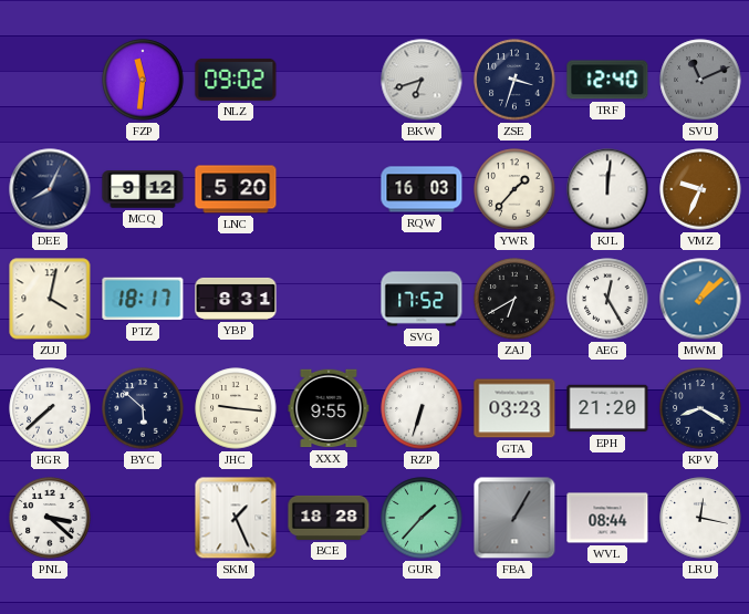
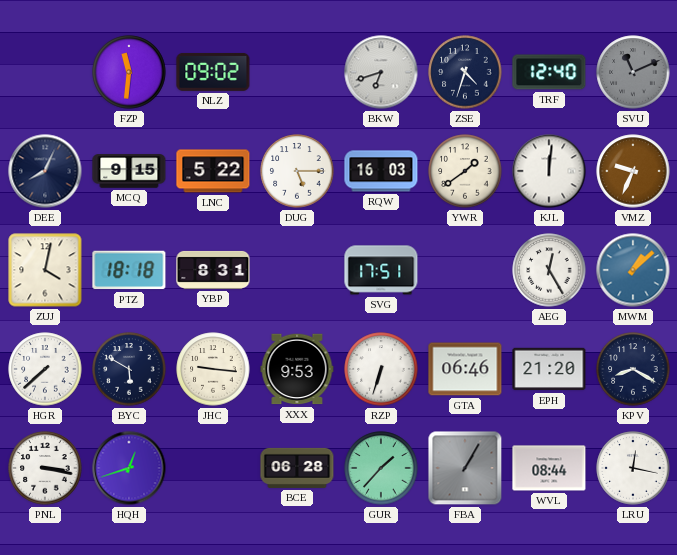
ZSE: 3:33 -> 4:33
MCQ: 9:12 -> 9:15
LNC: 5:20 -> 5:22
DUG: none -> 5:15
YWR: 1:37 -> 1:39
PTZ: 18:17 -> 18:18
SVG: 17:52 -> 17:51
ZAJ: 6:40 -> none
BYC: 5:52 -> 5:50
XXX: 9:55 -> 9:53
GTA: 03:23 -> 06:46
PNL: 3:22 -> 3:17
HQH: none -> 12:42
SKM: 1:26 -> none
BCE: 18:28 -> 06:28
